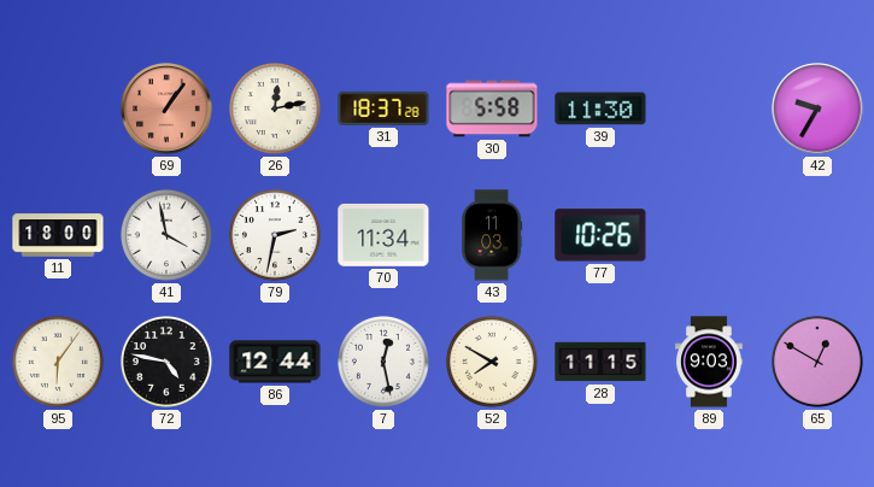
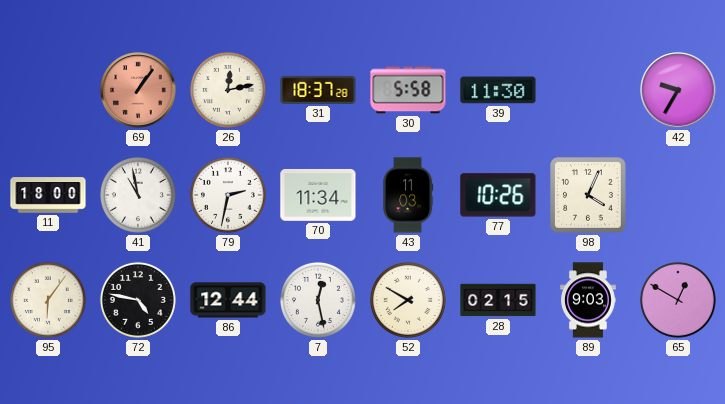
41: 3:58 -> 10:58
98: none -> 4:04
28: 11:15 -> 02:15
